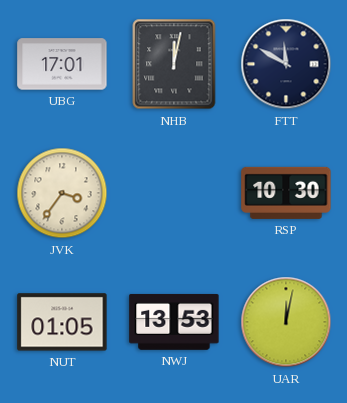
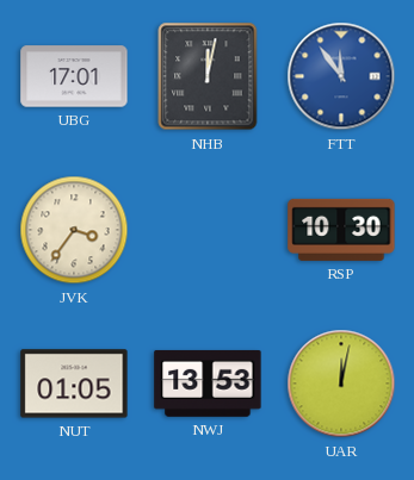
FTT: 11:50 -> 11:54
FTT dial: navy -> blue
